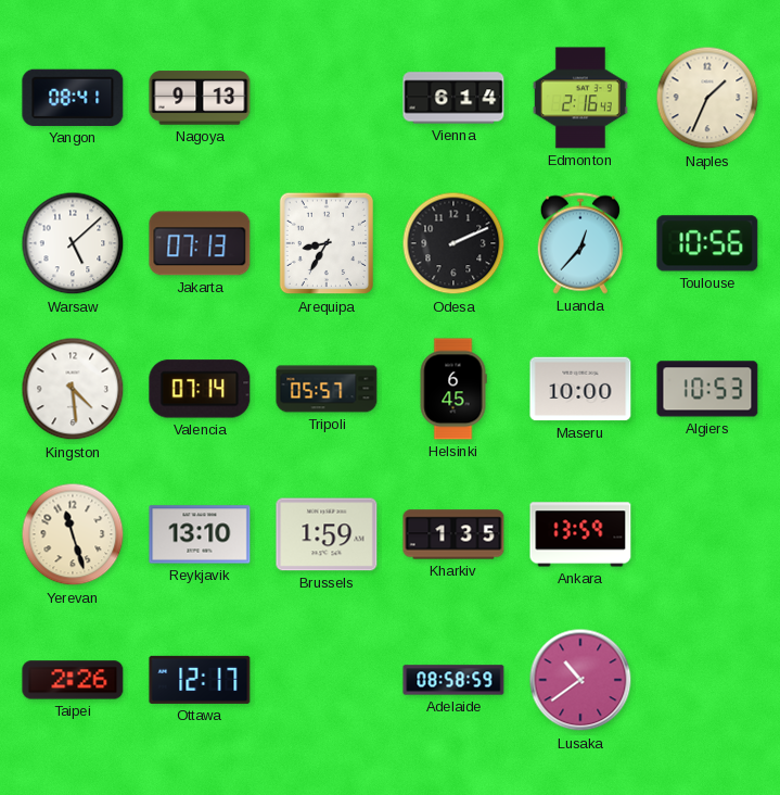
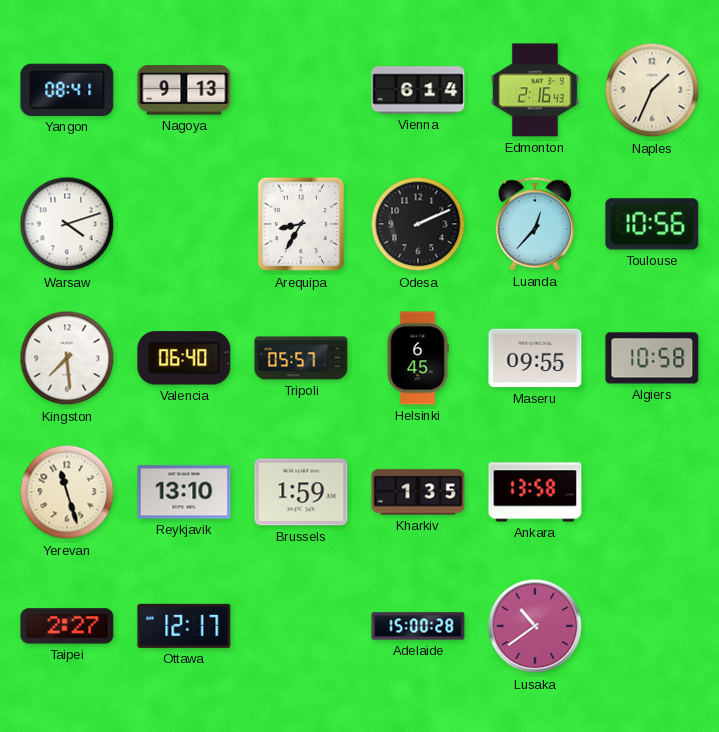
Warsaw: 5:08 -> 4:12
Jakarta: 07:13 -> none
Kingston: 4:29 -> 7:29
Valencia: 07:14 -> 06:40
Maseru: 10:00 -> 09:55
Algiers: 10:53 -> 10:58
Ankara: 13:59 -> 13:58
Taipei: 2:26 -> 2:27
Adelaide: 08:58 -> 15:00
